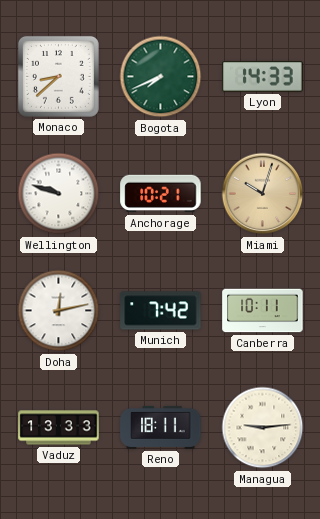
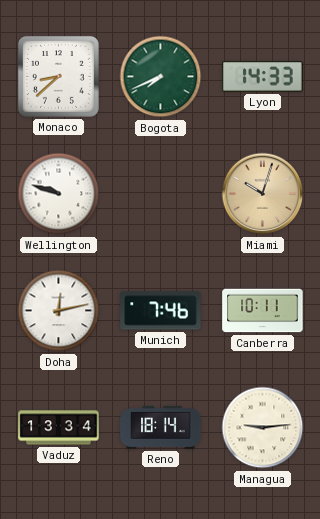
Anchorage: 10:21 -> none
Munich: 7:42 -> 7:46
Vaduz: 13:33 -> 13:34
Reno: 18:11 -> 18:14
